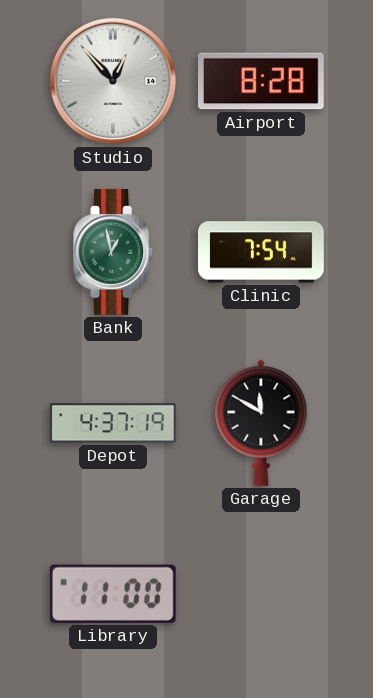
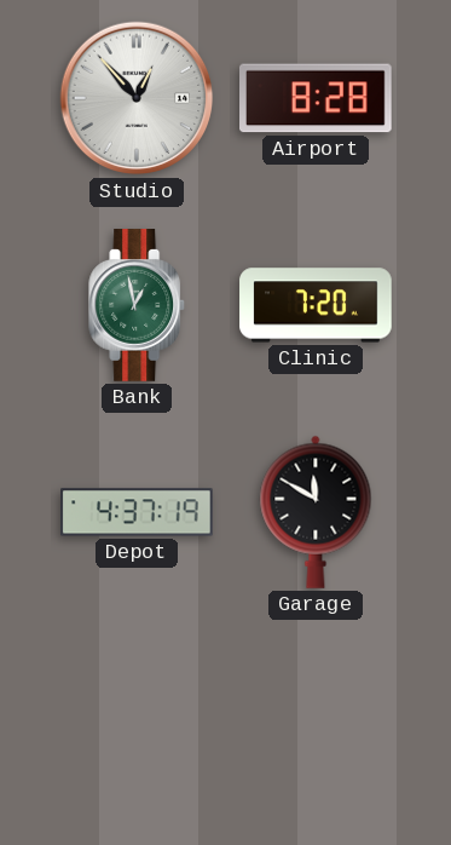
Clinic: 7:54 -> 7:20
Library: 11:00 -> none
